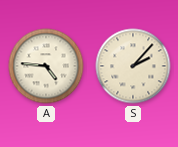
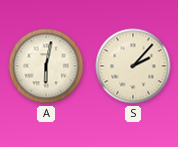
A: 4:46 -> 6:02
